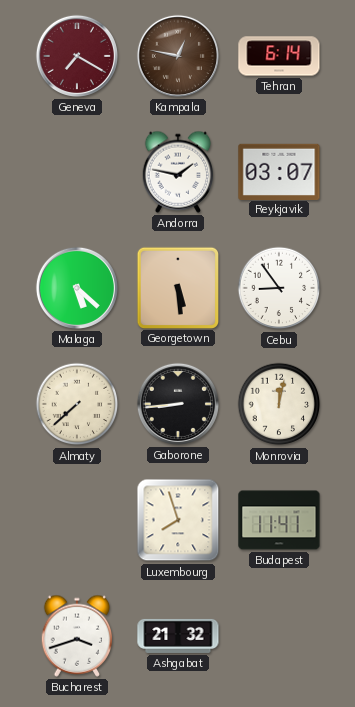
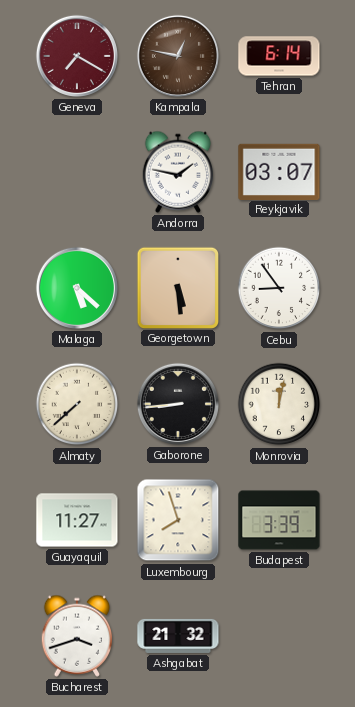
Guayaquil: none -> 11:27
Budapest: 11:41 -> 3:39
